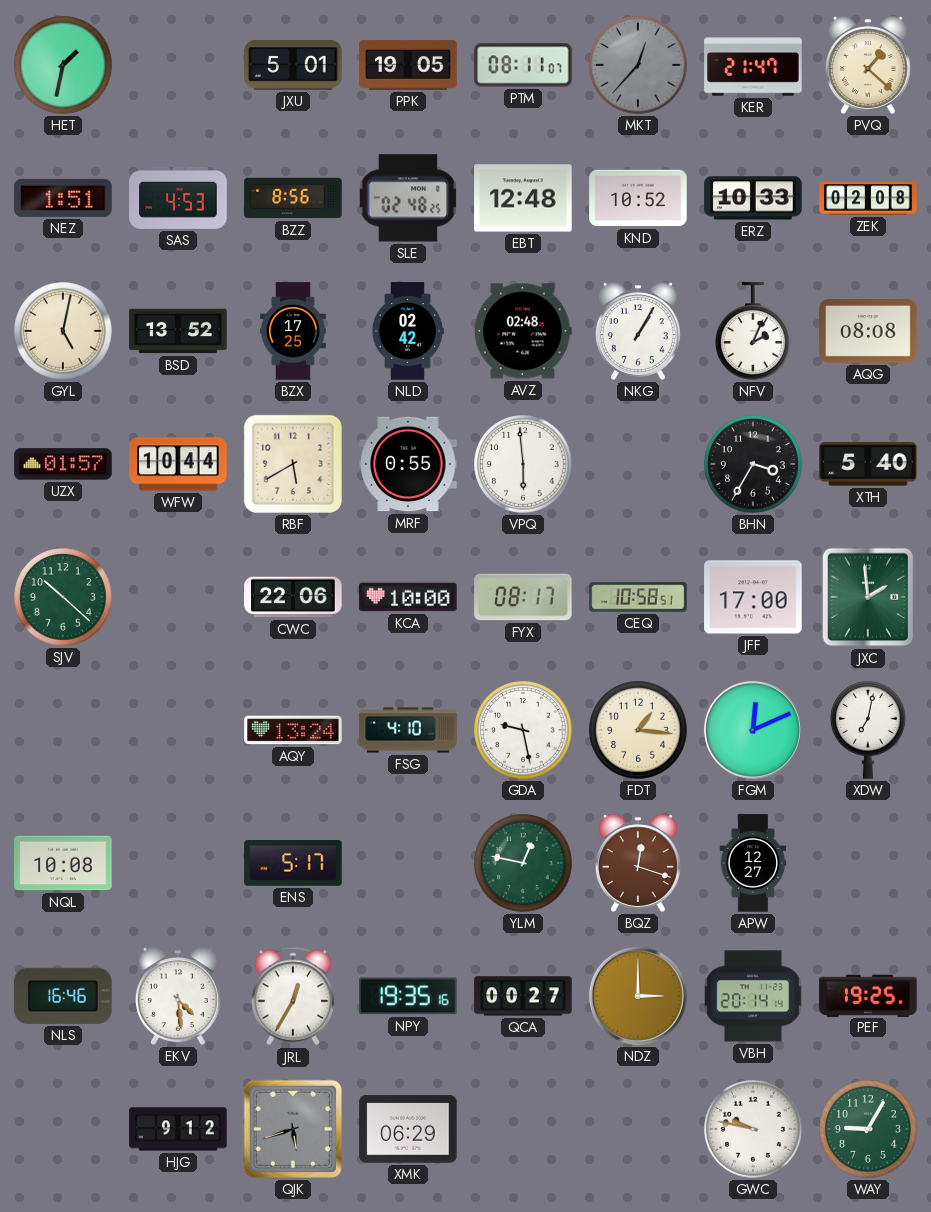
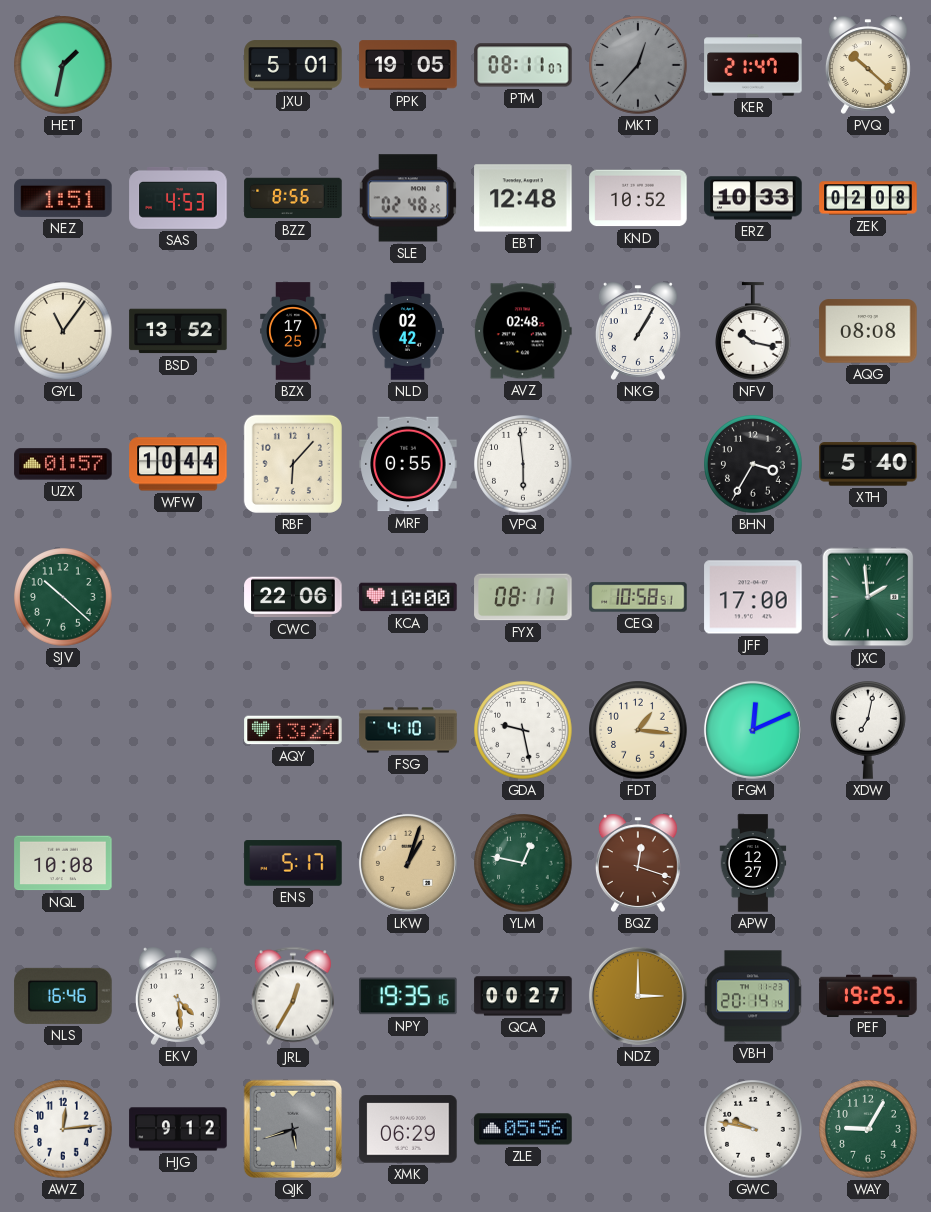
PVQ: 1:22 -> 10:22
GYL: 5:02 -> 11:06
NFV: 2:04 -> 10:17
RBF: 5:40 -> 6:07
LKW: none -> 1:03
AWZ: none -> 12:14
ZLE: none -> 05:56
